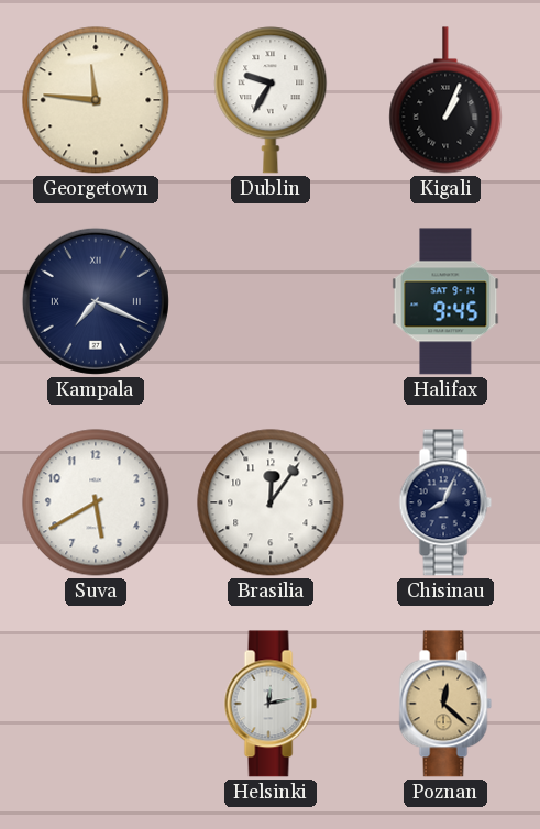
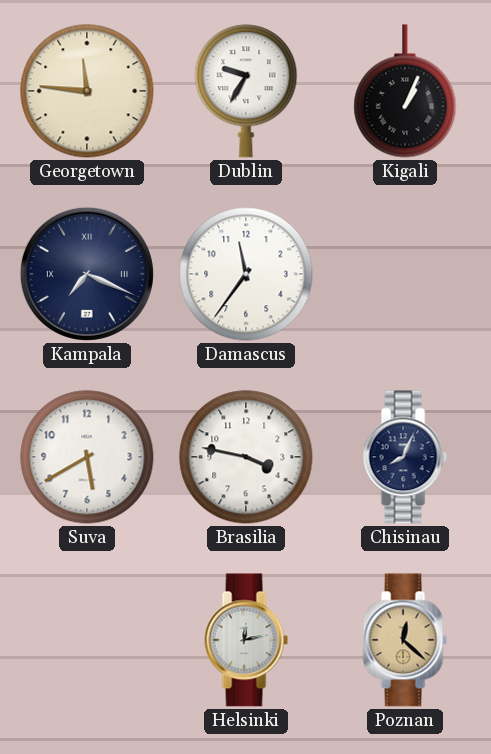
Damascus: none -> 11:36
Halifax: 9:45 -> none
Brasilia: 12:06 -> 3:47
